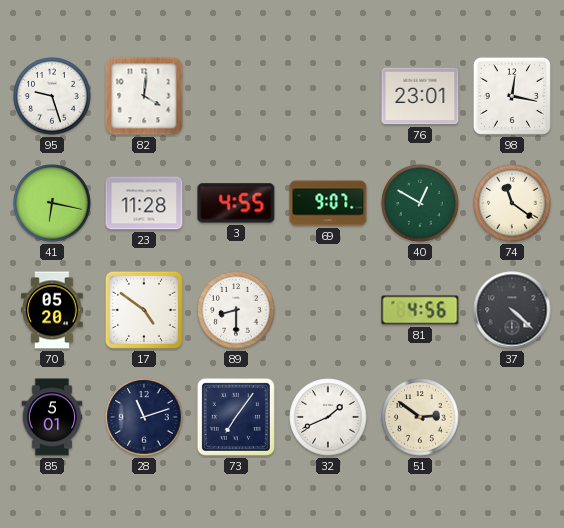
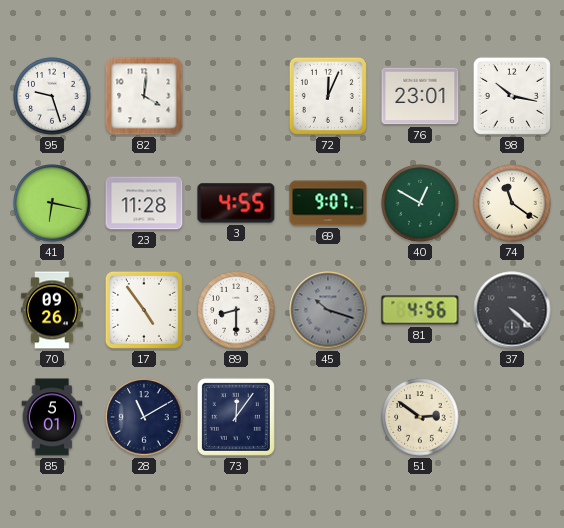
72: none -> 12:04
98: 12:17 -> 10:17
70: 05:20 -> 09:26
17: 4:51 -> 4:54
45: none -> 10:18
28: 11:12 -> 11:10
73: 7:06 -> 12:06
32: 1:41 -> none
